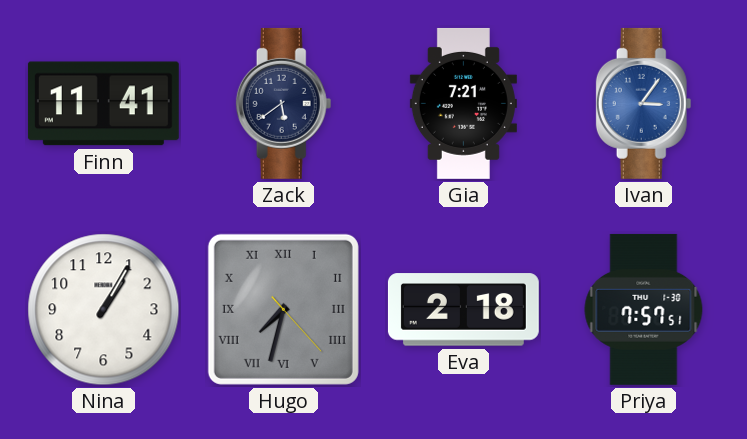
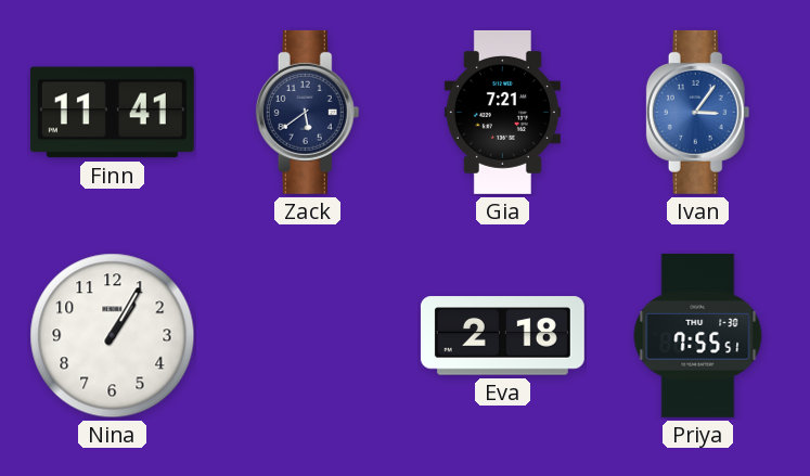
Hugo: 7:32 -> none
Priya: 7:57 -> 7:55
